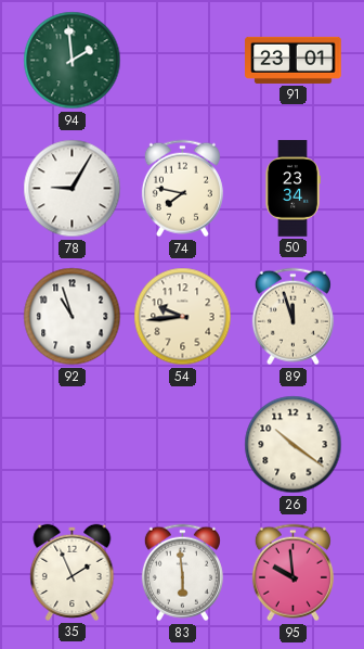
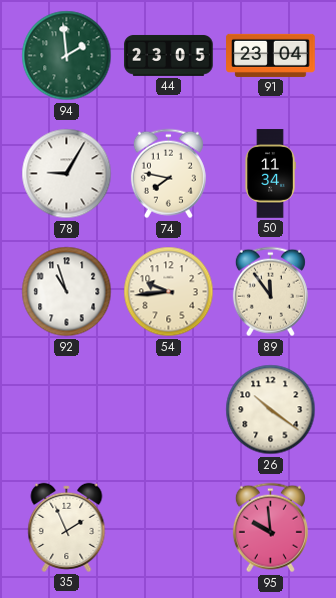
44: none -> 23:05
91: 23:01 -> 23:04
50: 23:34 -> 11:34
89: 11:57 -> 11:54
83: 5:59 -> none
